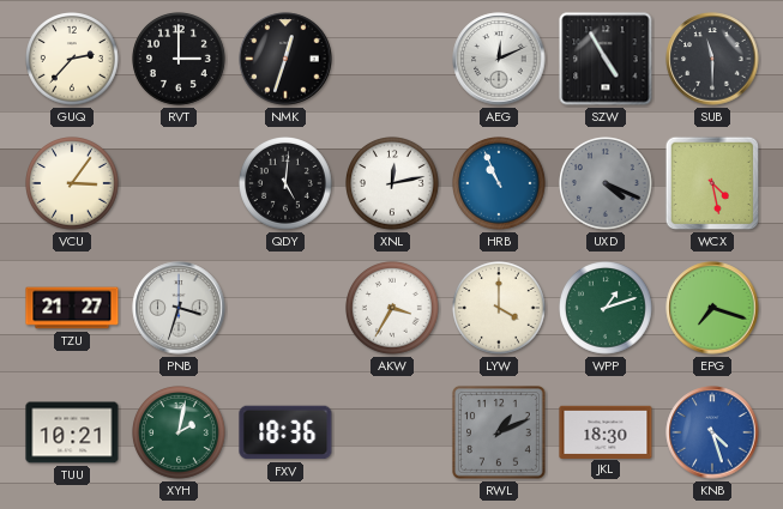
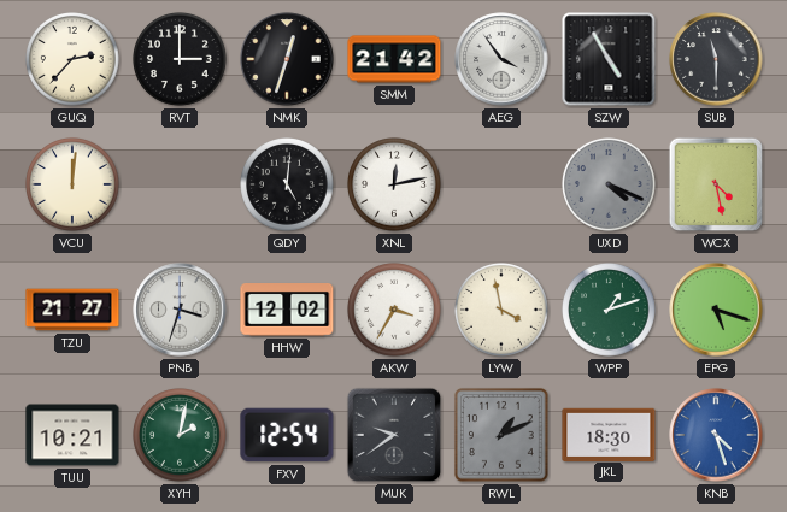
SMM: none -> 21:42
AEG: 12:11 -> 3:54
VCU: 3:06 -> 12:01
HRB: 10:56 -> none
HHW: none -> 12:02
LYW: 4:00 -> 3:58
EPG: 7:18 -> 5:18
FXV: 18:36 -> 12:54
MUK: none -> 9:39
